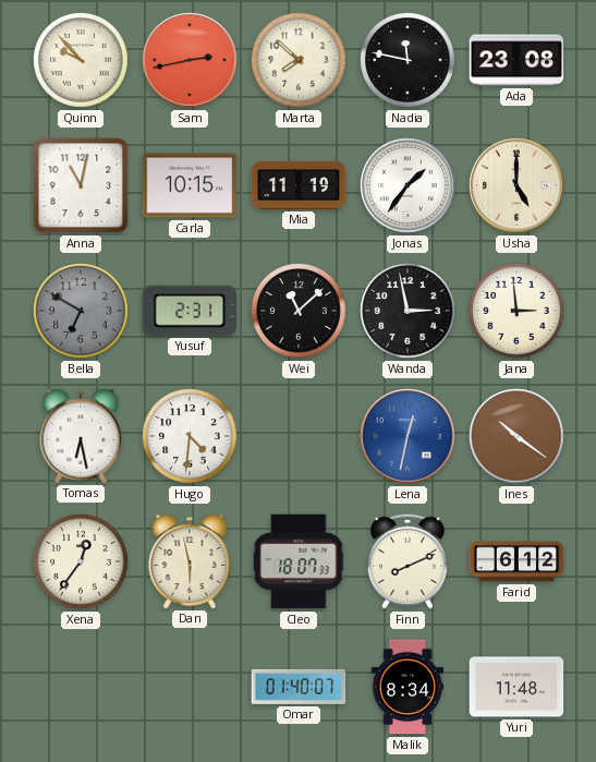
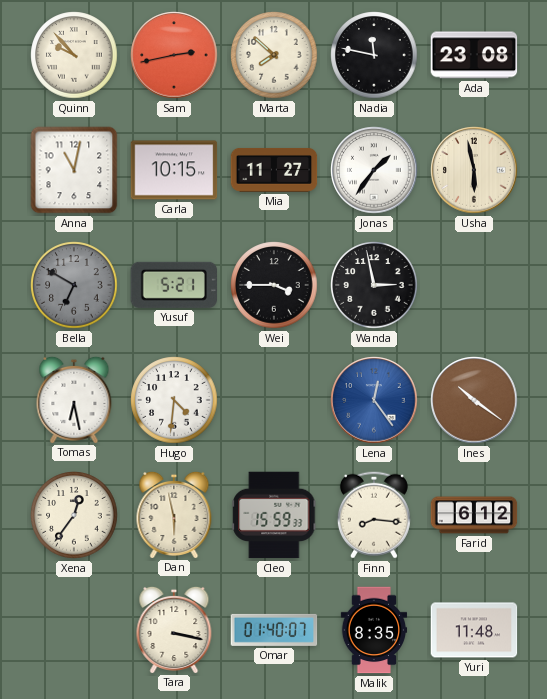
Mia: 11:19 -> 11:27
Usha: 5:00 -> 5:58
Yusuf: 2:31 -> 5:21
Wei: 11:08 -> 3:45
Jana: 2:59 -> none
Lena: 12:32 -> 12:24
Cleo: 18:07 -> 15:59
Finn: 8:11 -> 8:16
Tara: none -> 3:17
Malik: 8:34 -> 8:35
